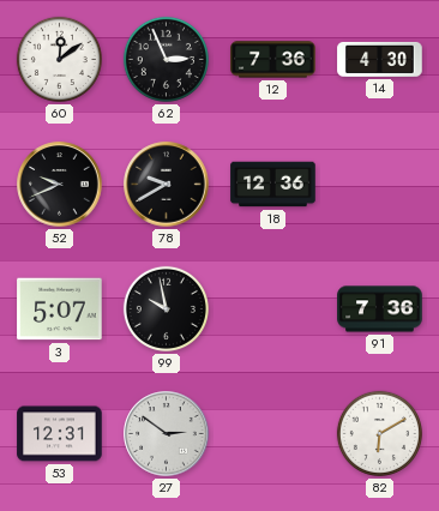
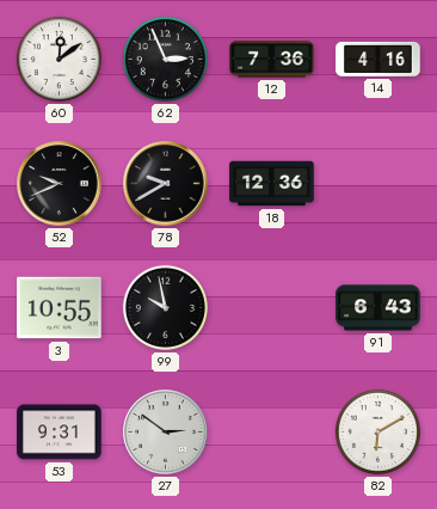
14: 4:30 -> 4:16
3: 5:07 -> 10:55
91: 7:36 -> 6:43
53: 12:31 -> 9:31
